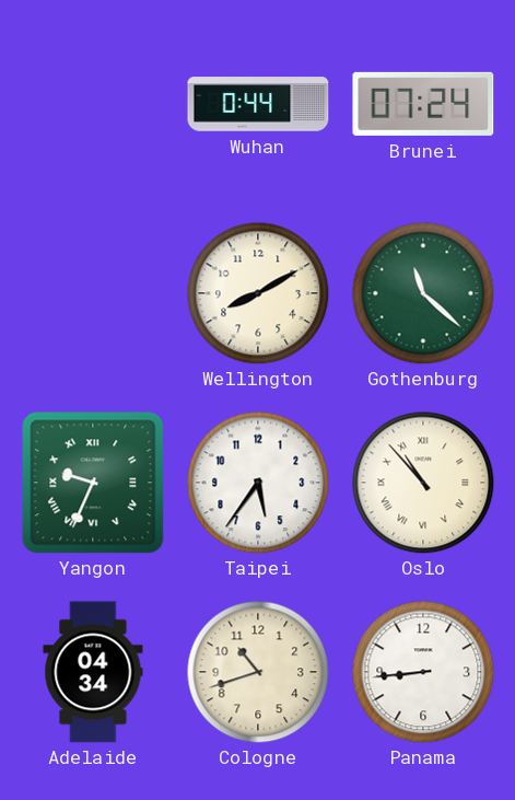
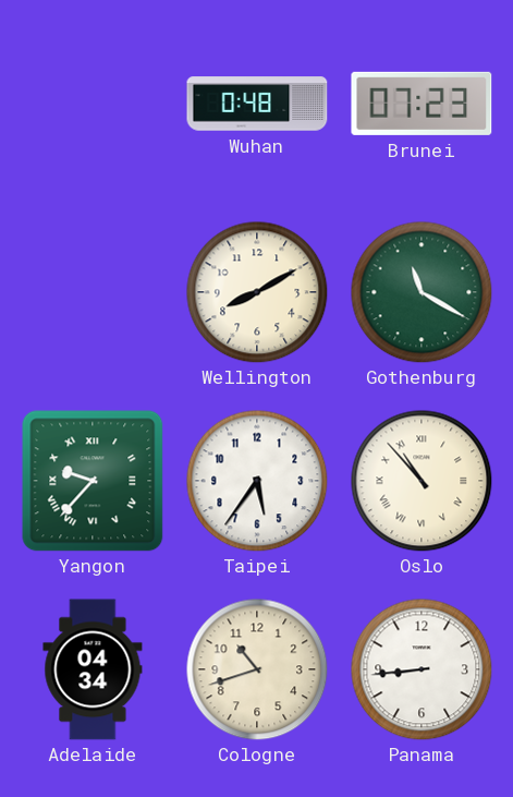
Wuhan: 0:44 -> 0:48
Brunei: 07:24 -> 07:23
Gothenburg: 11:22 -> 11:20
Yangon: 9:34 -> 9:37
